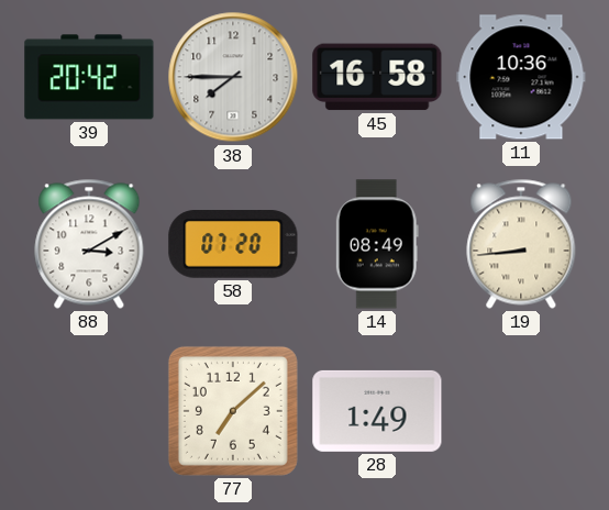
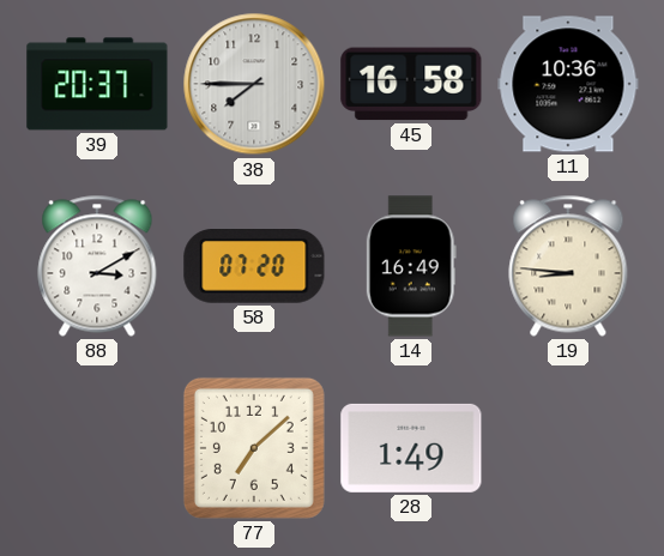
39: 20:42 -> 20:37
14: 08:49 -> 16:49
19: 8:44 -> 8:46
